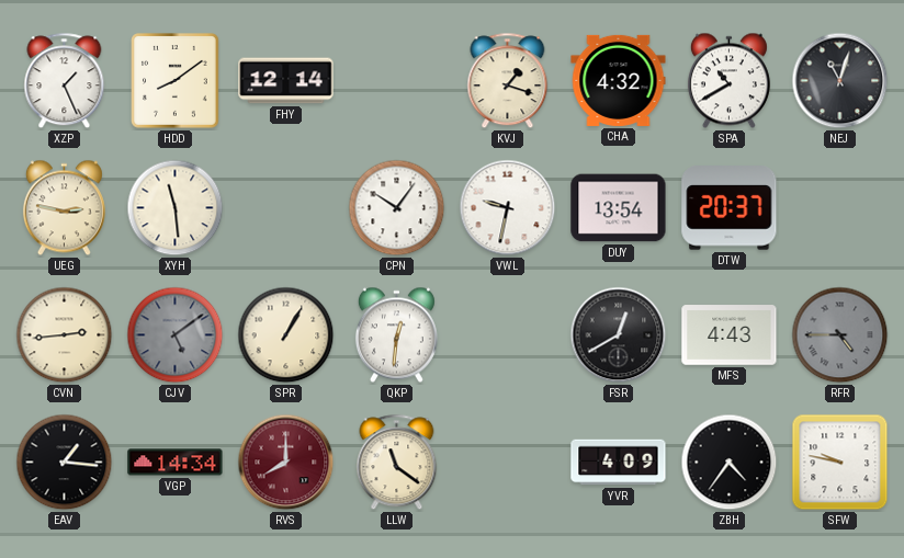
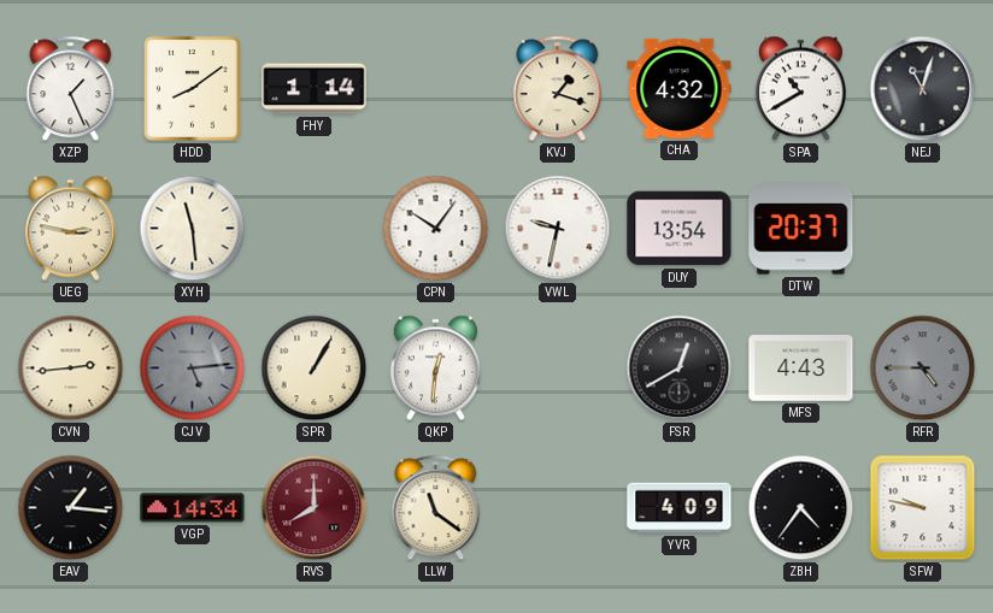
FHY: 12:14 -> 1:14
CJV: 5:09 -> 5:14
